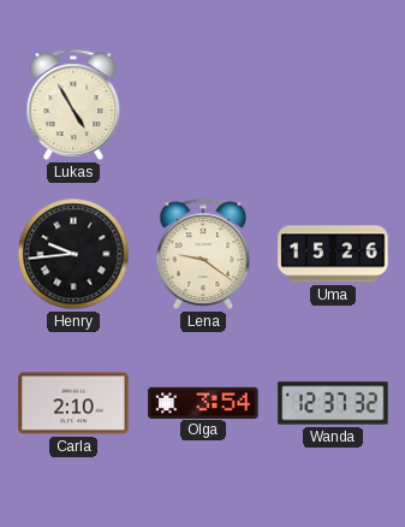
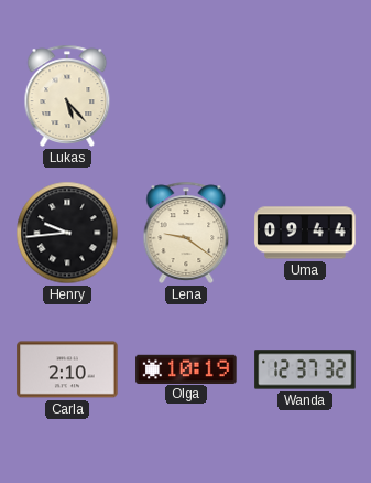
Lukas: 4:55 -> 5:23
Uma: 15:26 -> 09:44
Olga: 3:54 -> 10:19
